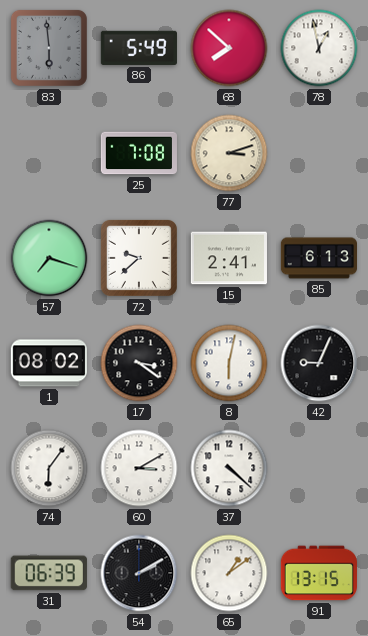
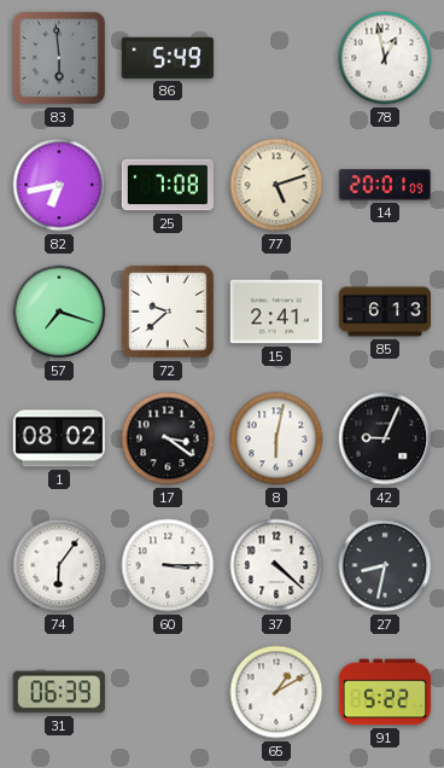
68: 7:52 -> none
82: none -> 6:43
77: 3:12 -> 5:12
14: none -> 20:01
60: 3:10 -> 3:15
27: none -> 8:32
54: 2:10 -> none
65: 1:09 -> 1:10
91: 13:15 -> 5:22
